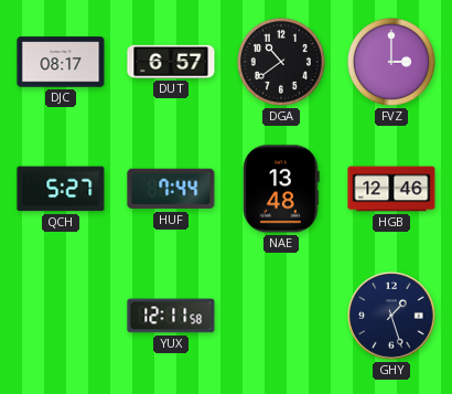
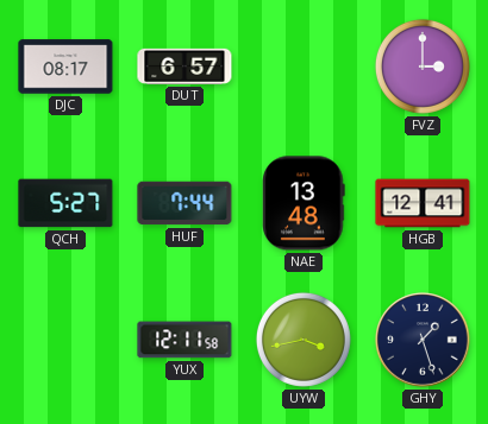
DGA: 10:39 -> none
HGB: 12:46 -> 12:41
UYW: none -> 3:43
